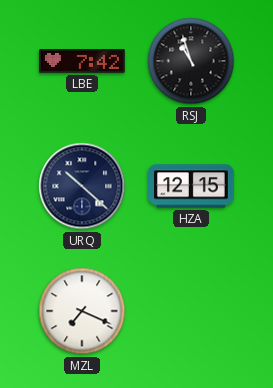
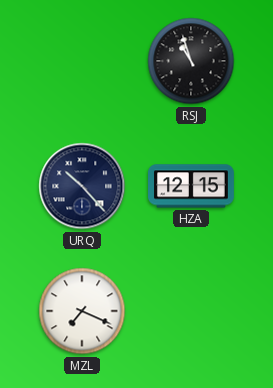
LBE: 7:42 -> none
URQ: 10:22 -> 10:23
